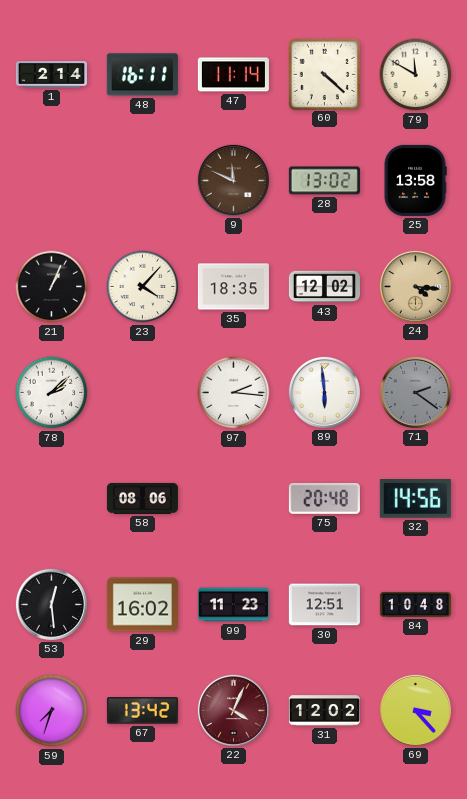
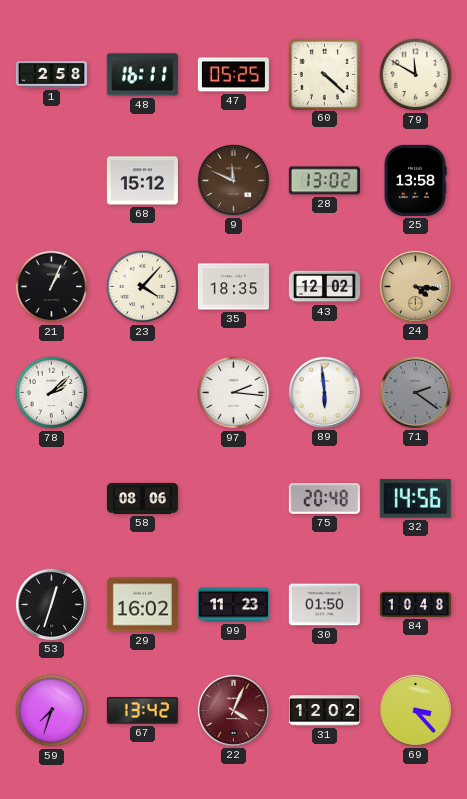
1: 2:14 -> 2:58
47: 11:14 -> 05:25
68: none -> 15:12
53: 12:29 -> 12:33
30: 12:51 -> 01:50
